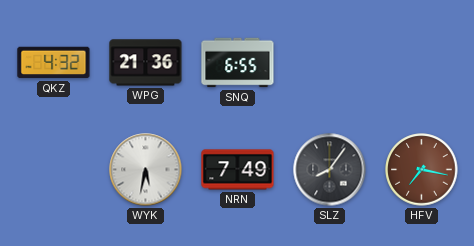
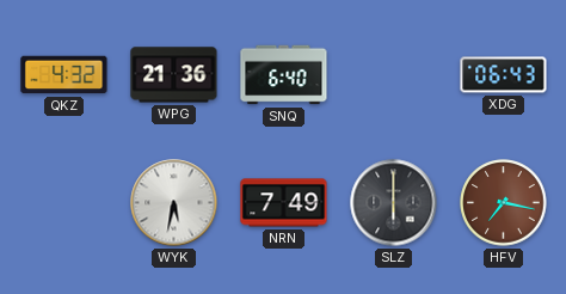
SNQ: 6:55 -> 6:40
XDG: none -> 06:43
SLZ: 8:06 -> 6:00
